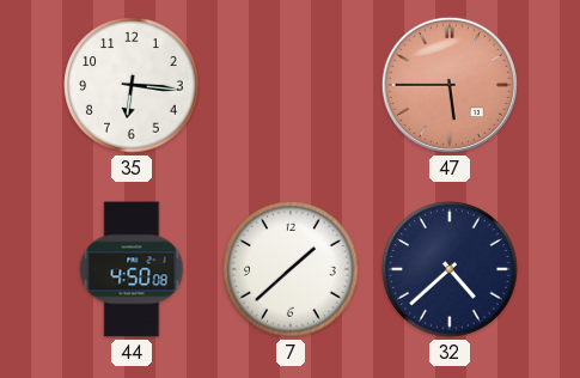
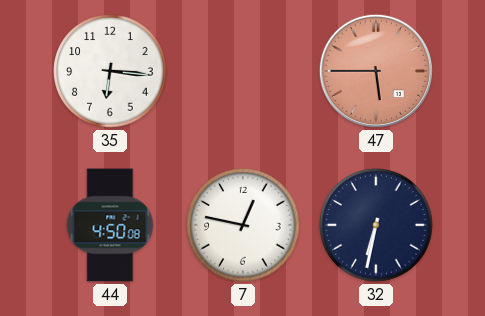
7: 1:38 -> 12:47
32: 4:38 -> 6:32
